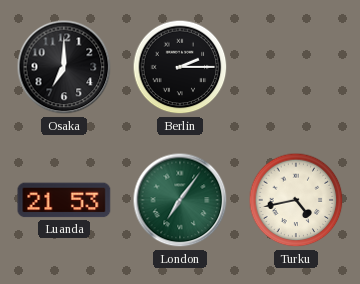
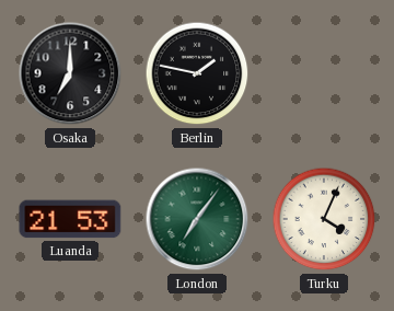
Berlin: 2:15 -> 1:47
Turku: 4:43 -> 4:04
